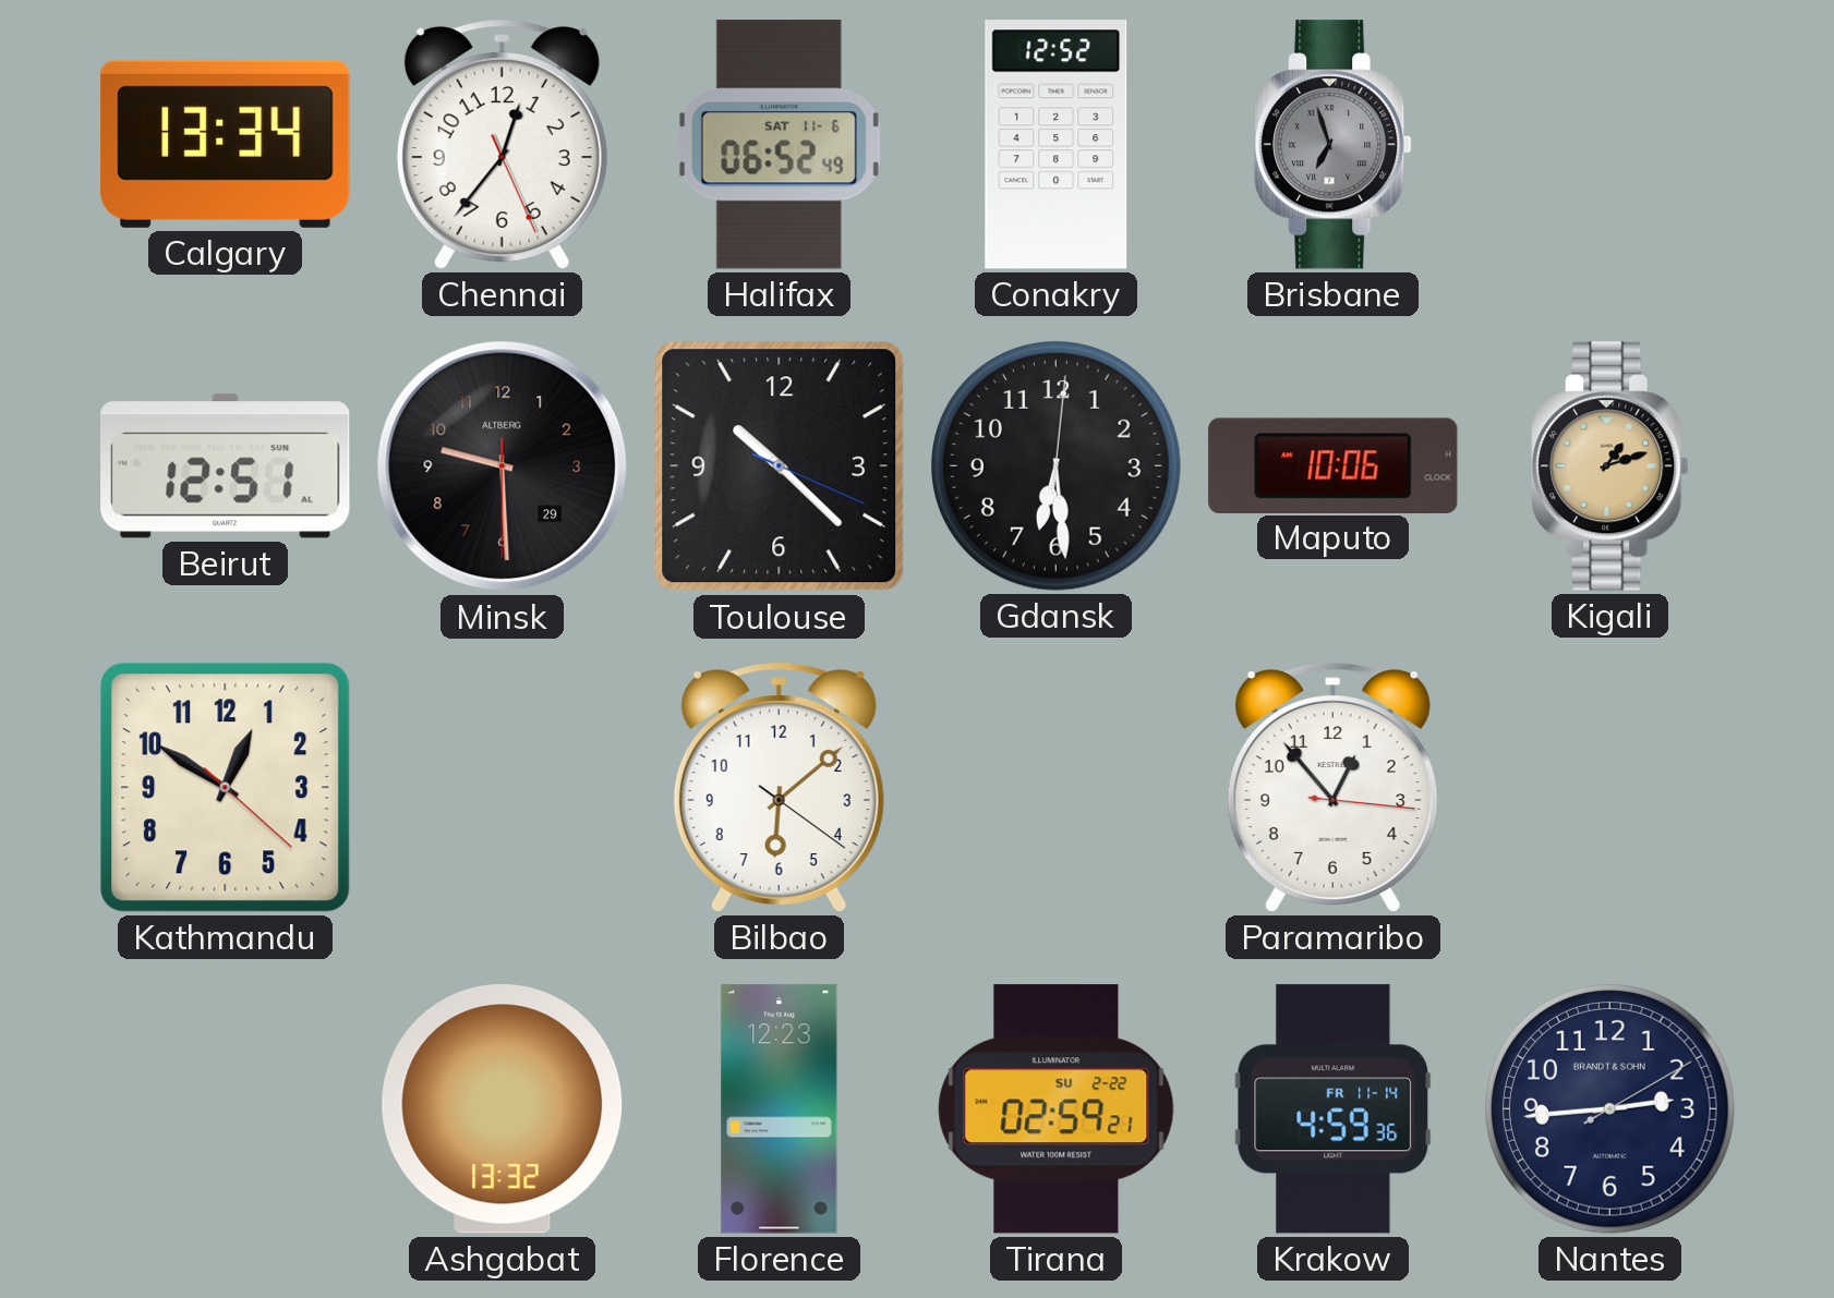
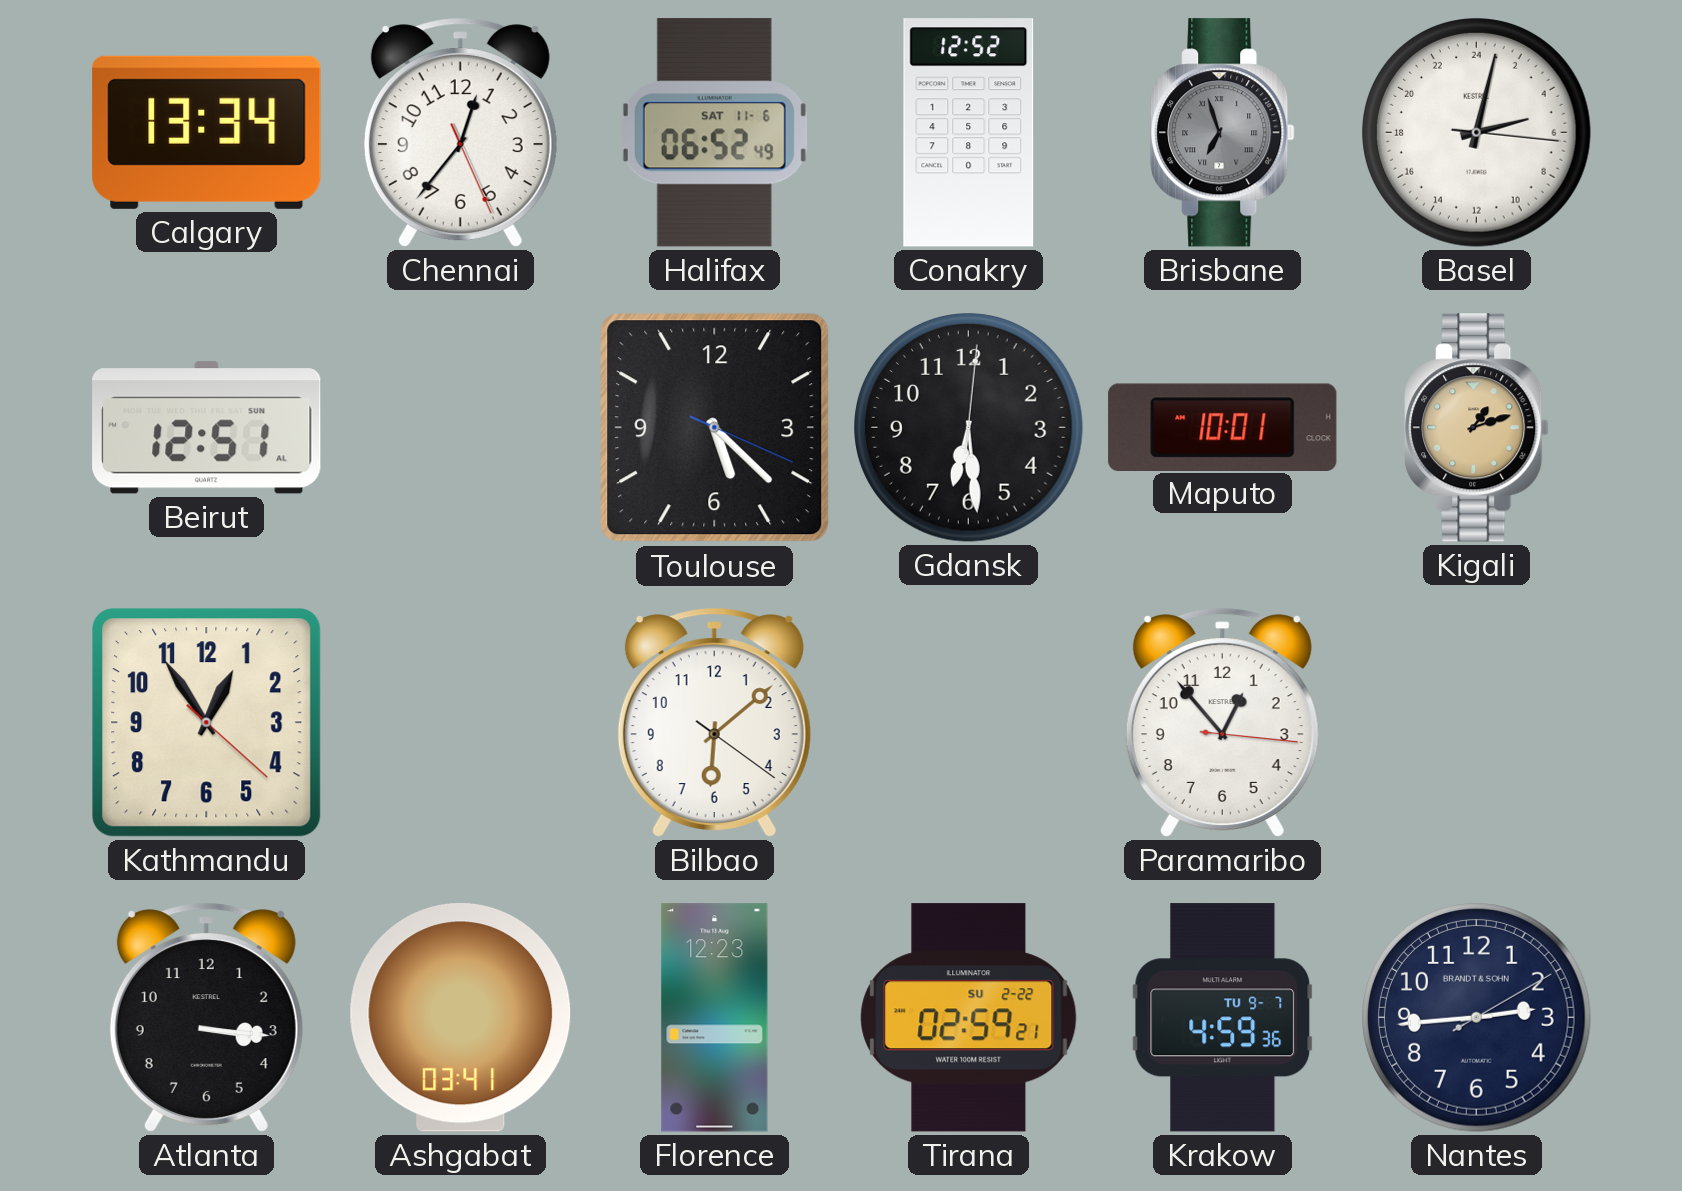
Basel: none -> 5:02
Minsk: 9:29 -> none
Toulouse: 10:22 -> 5:22
Maputo: 10:06 -> 10:01
Kathmandu: 12:50 -> 12:54
Atlanta: none -> 3:16
Ashgabat: 13:32 -> 03:41
Krakow date: FR 11-14 -> TU 9-7
